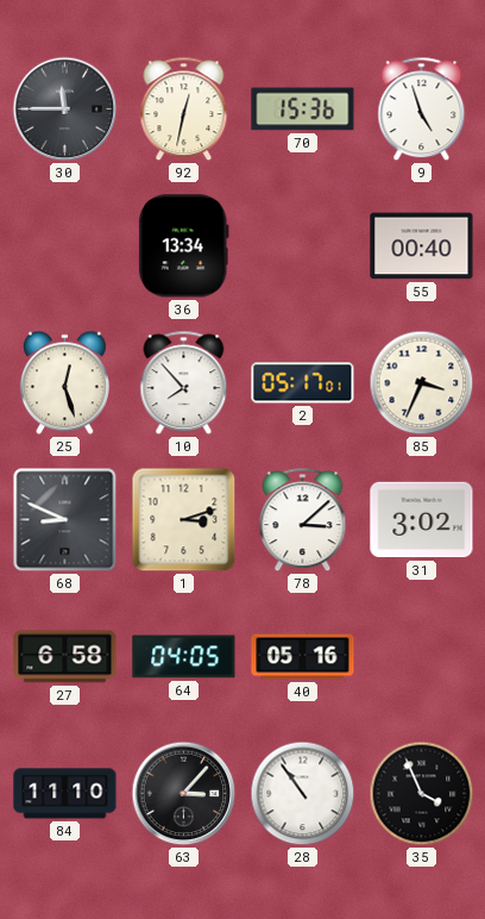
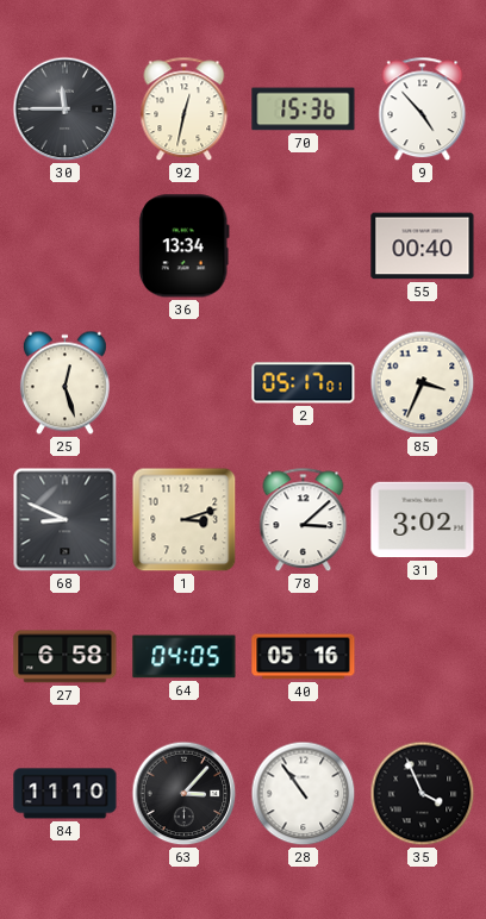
9: 4:57 -> 4:53
10: 7:53 -> none
